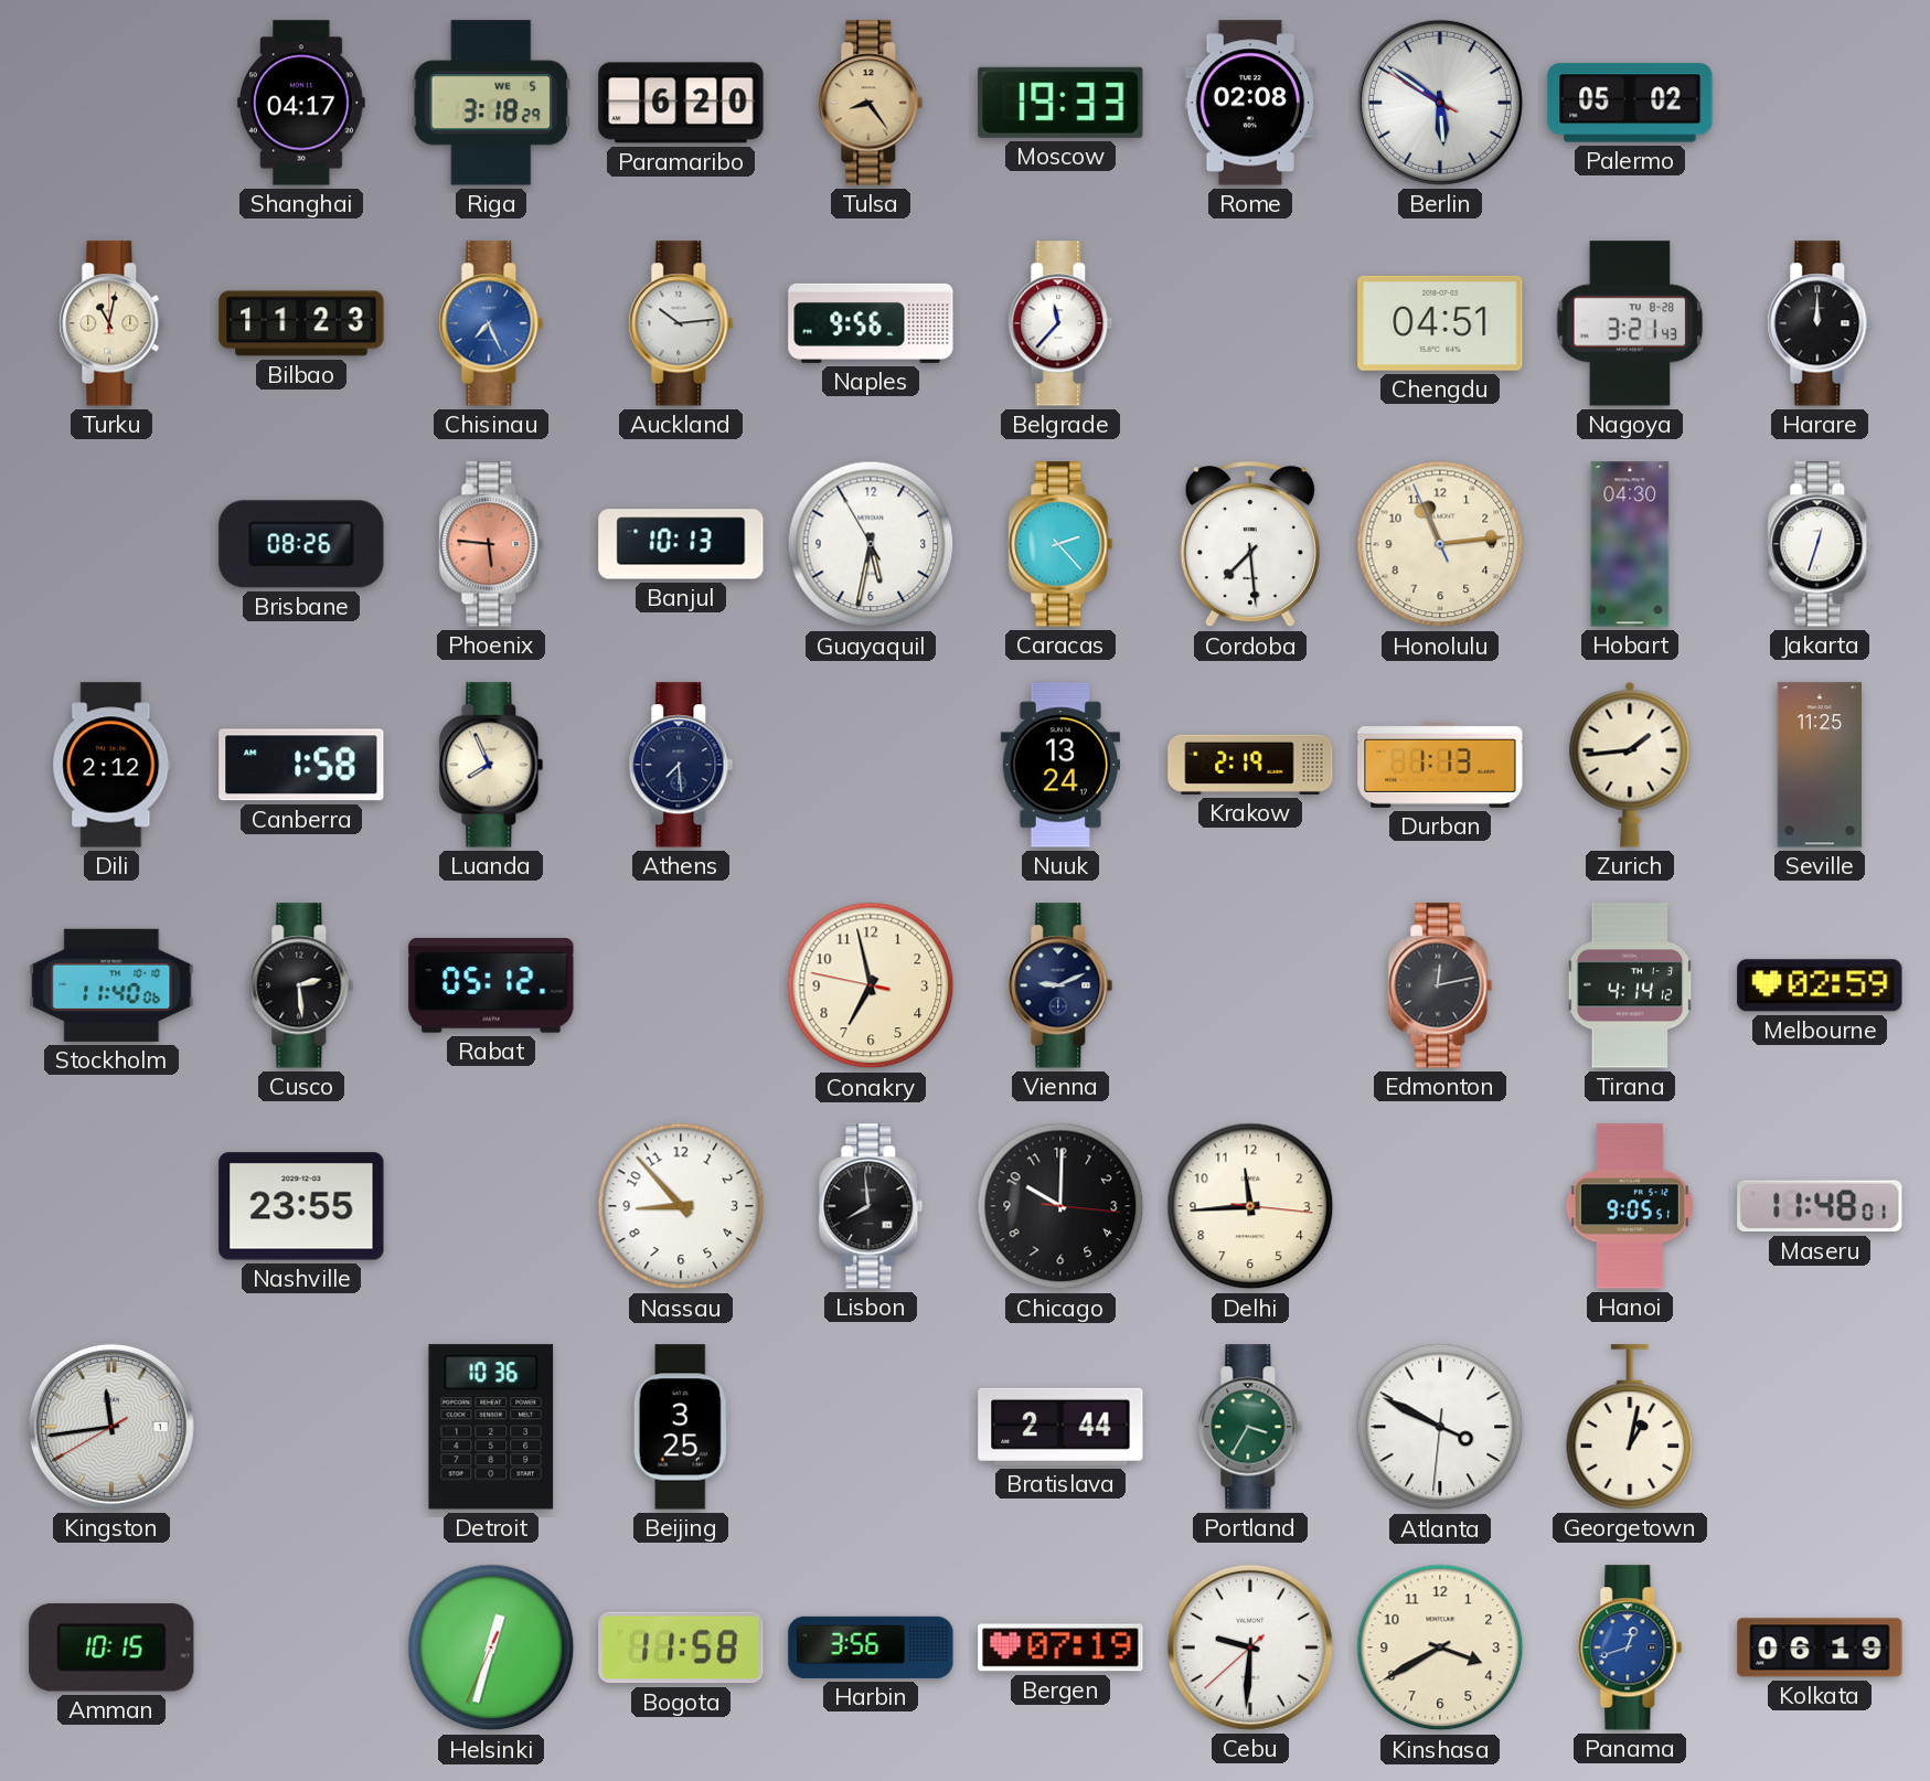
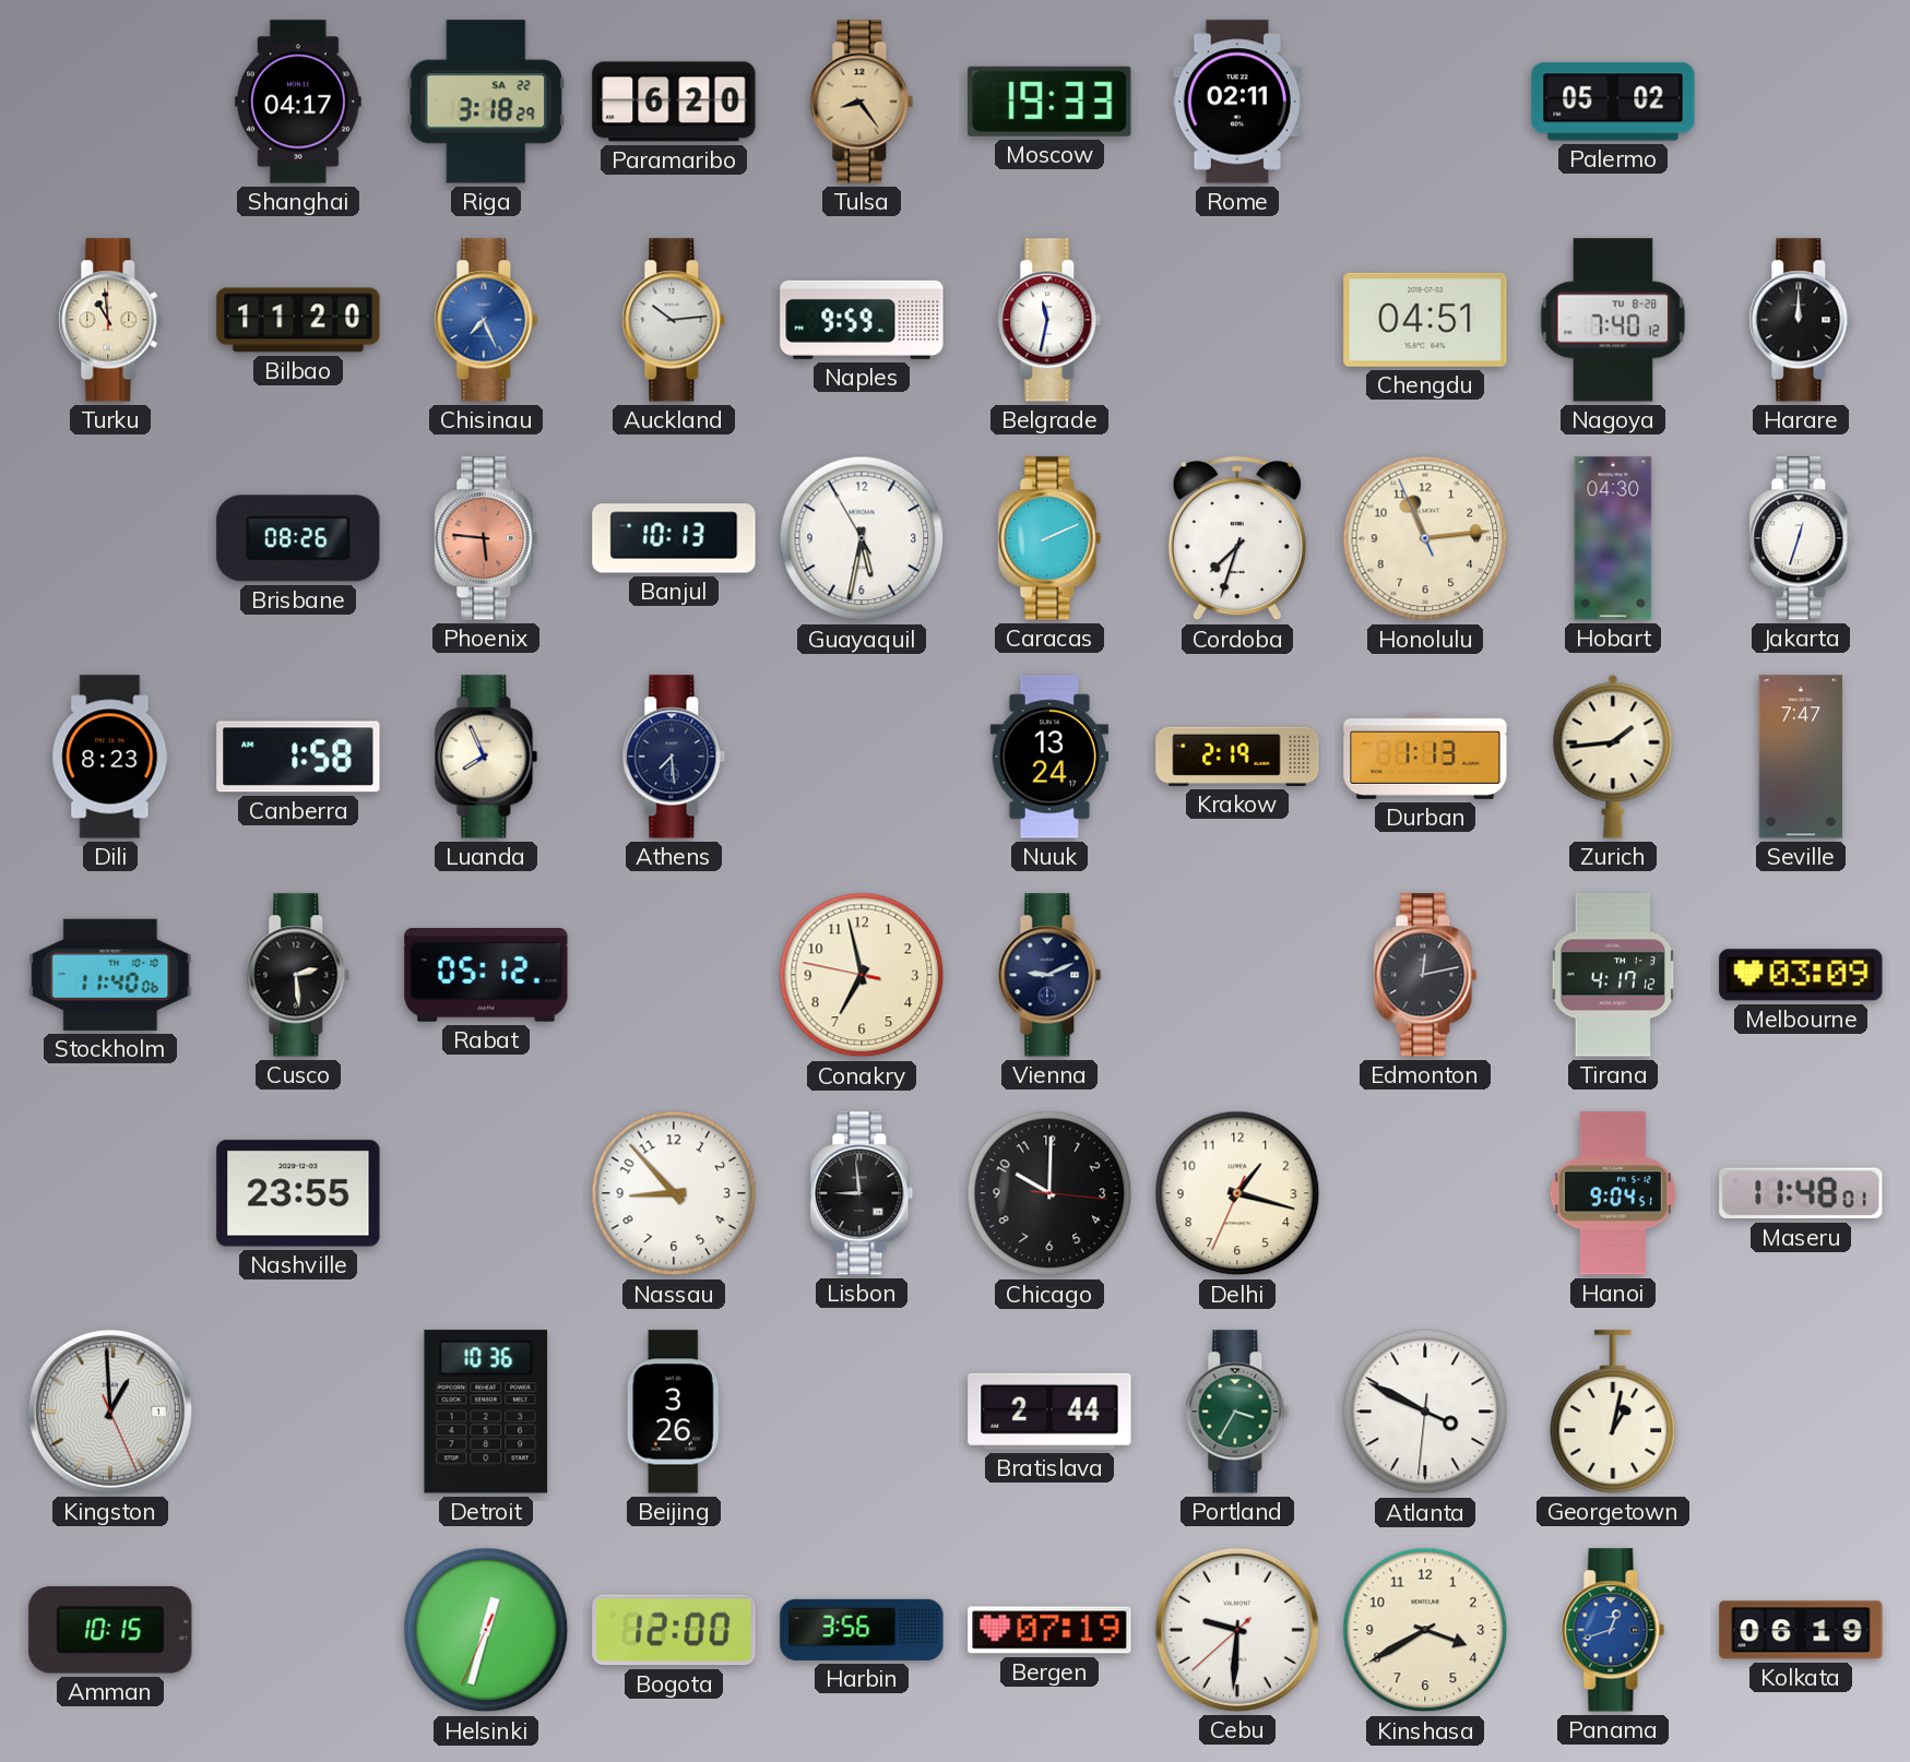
Riga date: WE 5 -> SA 22
Rome: 02:08 -> 02:11
Berlin: 5:50 -> none
Turku: 11:02 -> 10:59
Bilbao: 11:23 -> 11:20
Naples: 9:56 -> 9:59
Belgrade: 11:37 -> 11:32
Nagoya: 3:21 -> 7:40
Caracas: 2:23 -> 2:11
Cordoba: 7:29 -> 7:33
Dili: 2:12 -> 8:23
Seville: 11:25 -> 7:47
Tirana: 4:14 -> 4:17
Melbourne: 02:59 -> 03:09
Lisbon: 7:59 -> 8:59
Delhi: 11:44 -> 1:17
Hanoi: 9:05 -> 9:04
Kingston: 11:43 -> 12:59
Beijing: 3:25 -> 3:26
Bogota: 11:58 -> 12:00
